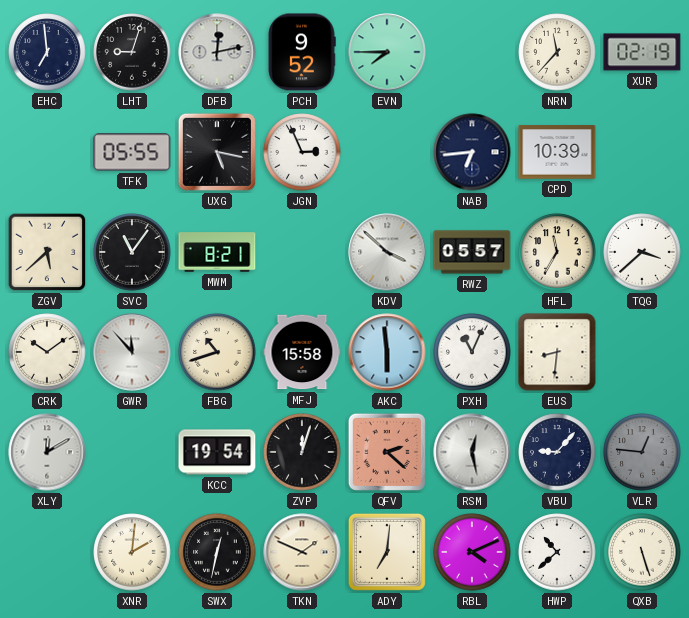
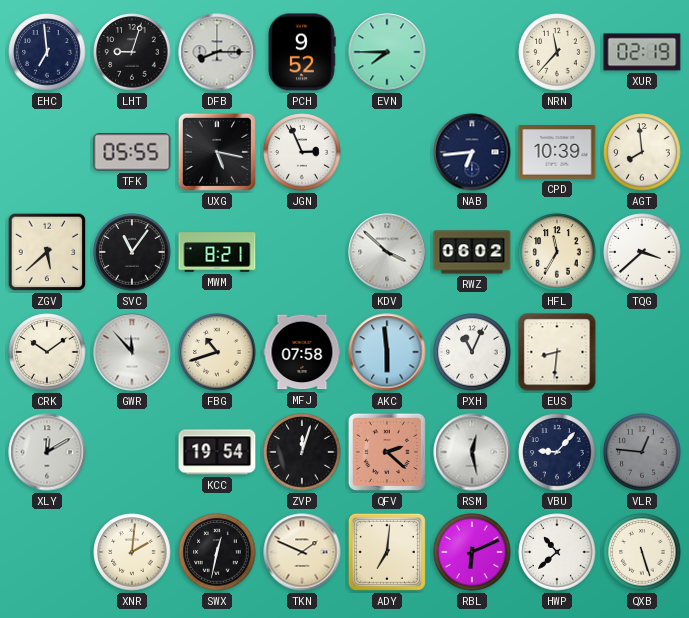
DFB: 12:13 -> 8:15
AGT: none -> 7:59
RWZ: 05:57 -> 06:02
MFJ: 15:58 -> 07:58
RBL: 4:11 -> 6:11
